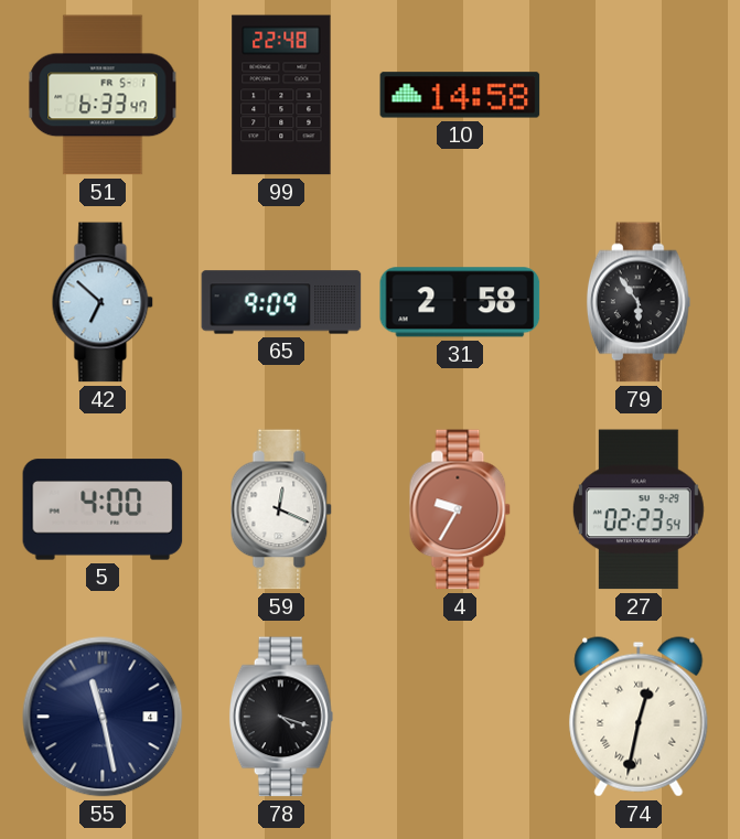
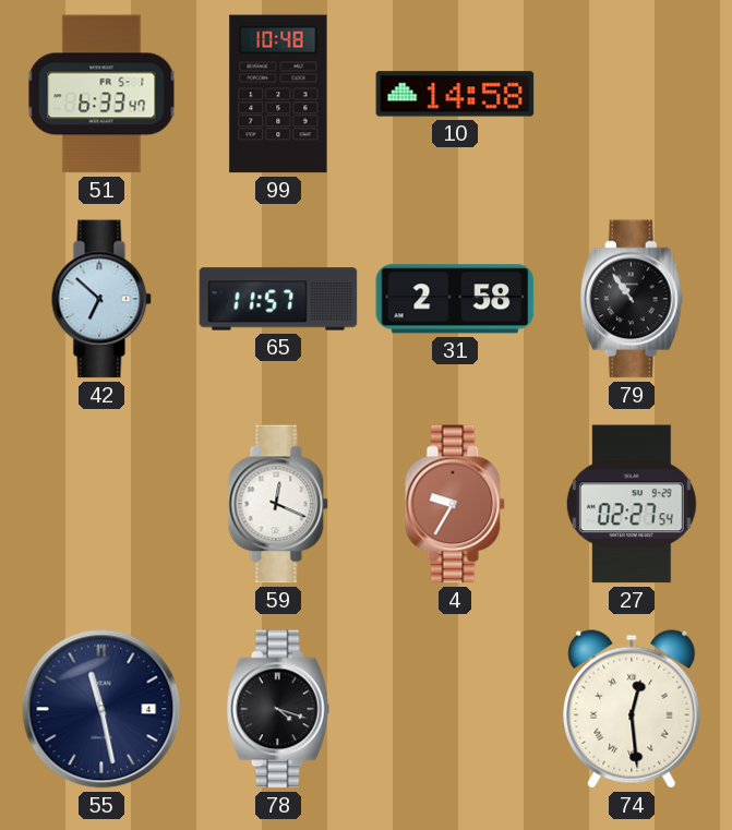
99: 22:48 -> 10:48
65: 9:09 -> 11:57
79: 5:54 -> 10:54
5: 4:00 -> none
27: 02:23 -> 02:27
74: 12:32 -> 12:29
